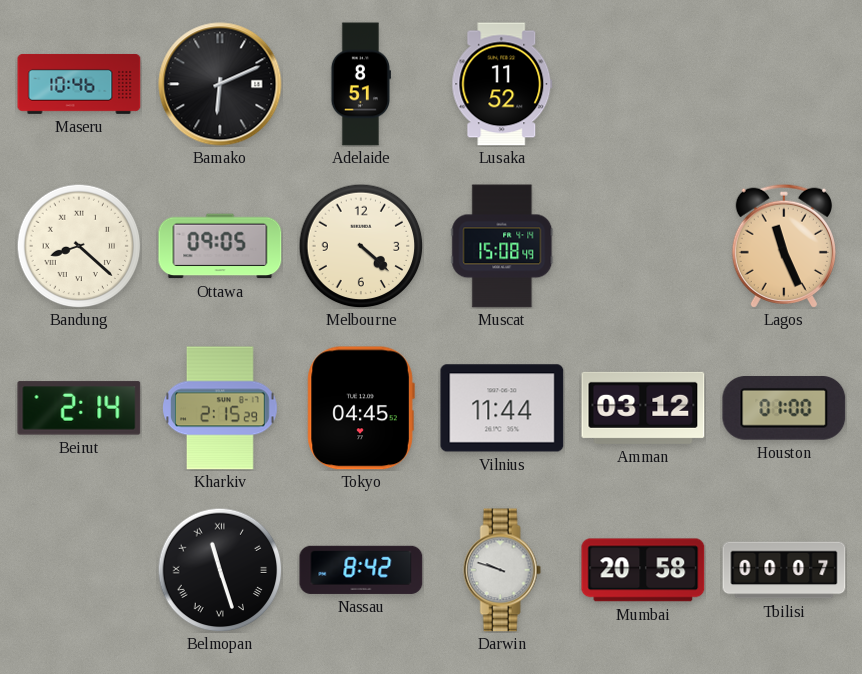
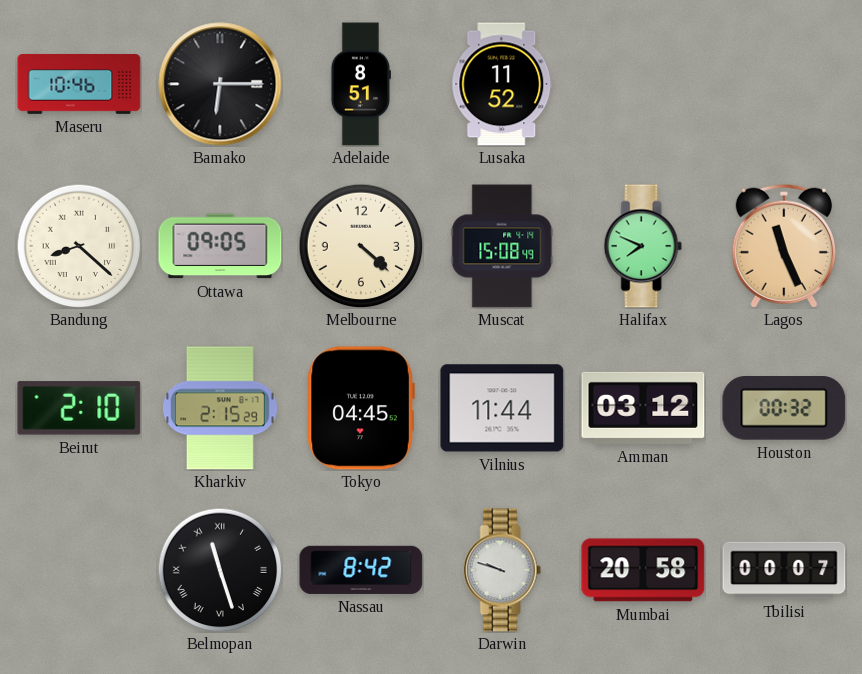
Bamako: 6:11 -> 6:15
Halifax: none -> 7:49
Beirut: 2:14 -> 2:10
Houston: 01:00 -> 00:32
